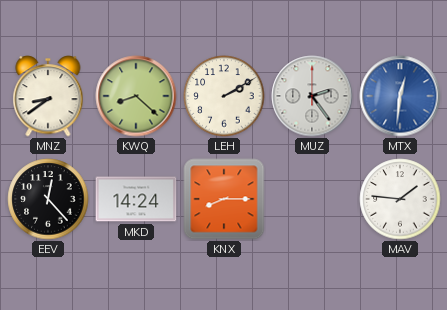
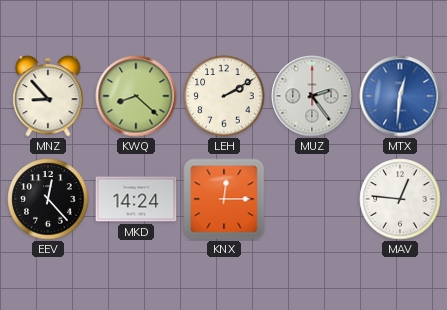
MNZ: 8:39 -> 8:53
KNX: 8:15 -> 12:15
MAV: 1:46 -> 12:46
